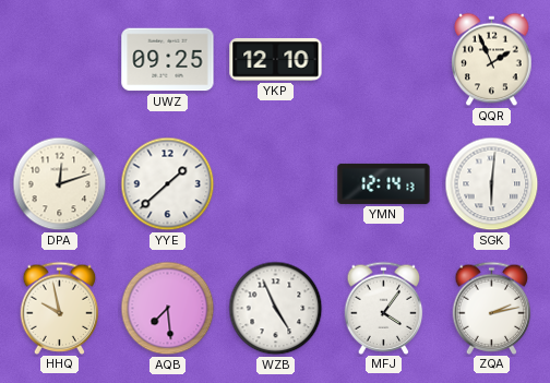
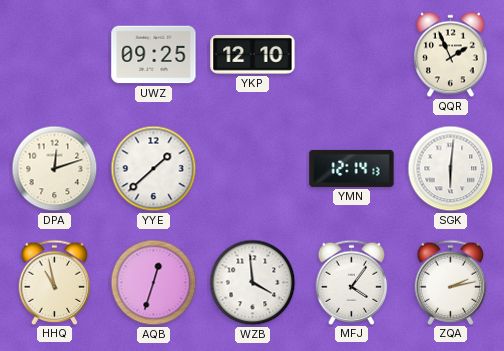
HHQ: 9:58 -> 10:58
AQB: 7:29 -> 12:33
WZB: 4:56 -> 3:59
